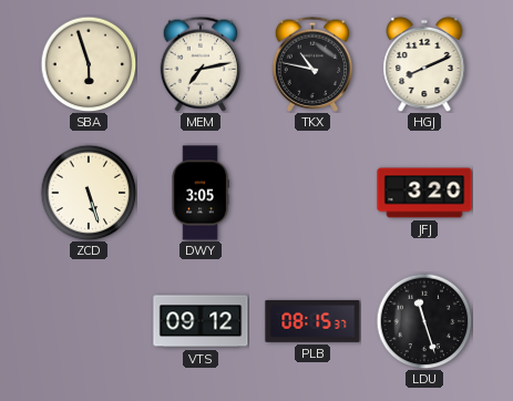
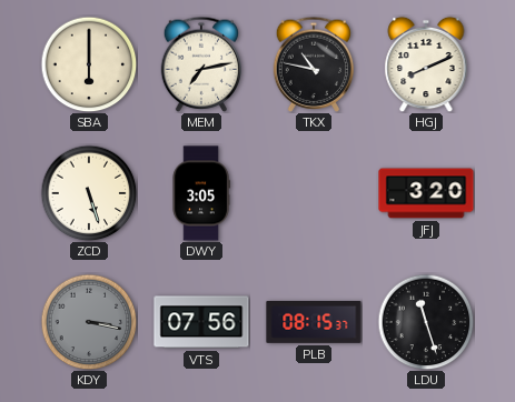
SBA: 5:57 -> 6:00
KDY: none -> 3:17
VTS: 09:12 -> 07:56
